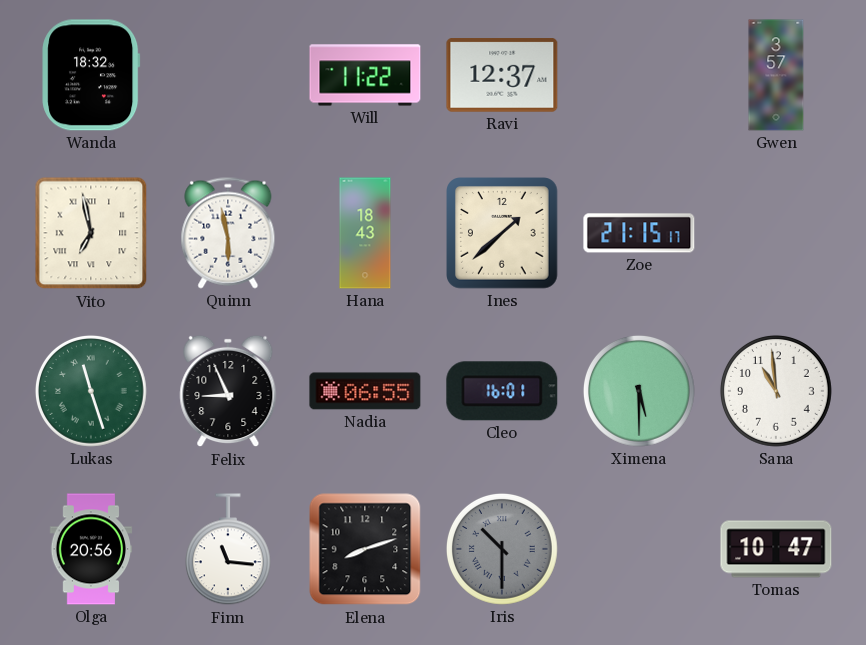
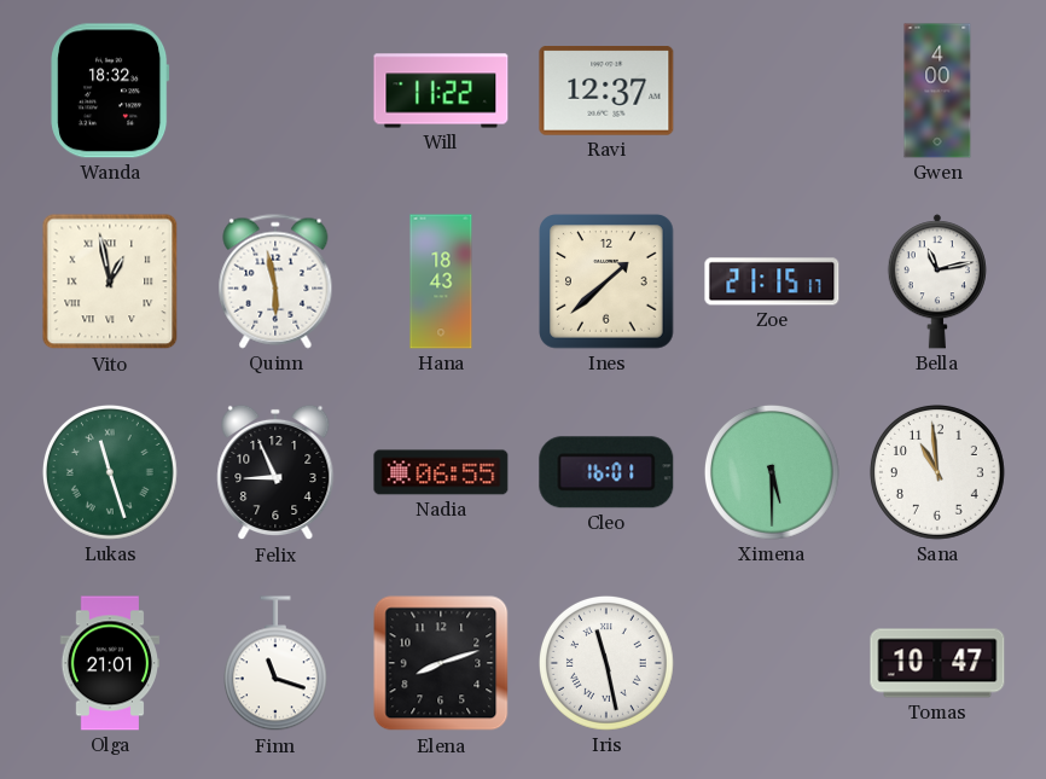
Gwen: 3:57 -> 4:00
Vito: 6:58 -> 12:58
Bella: none -> 11:13
Olga: 20:56 -> 21:01
Finn: 11:16 -> 11:18
Iris: 10:30 -> 11:28
Iris dial: grey -> white
